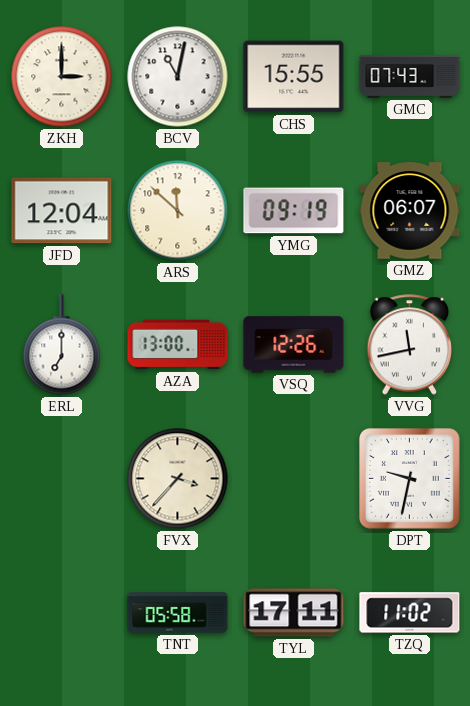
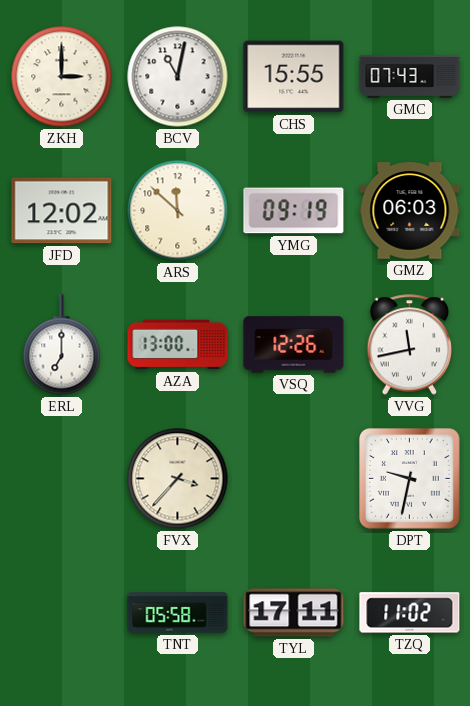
JFD: 12:04 -> 12:02
GMZ: 06:07 -> 06:03
